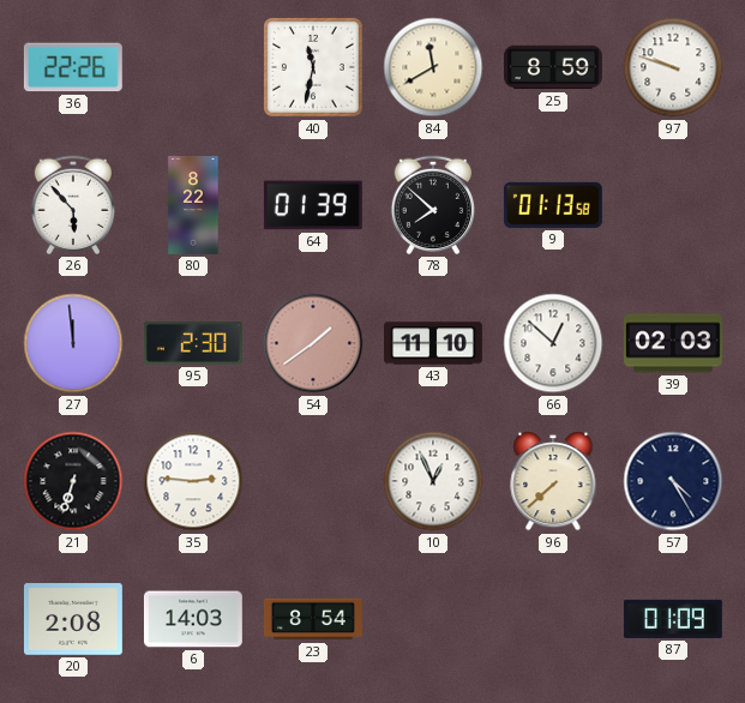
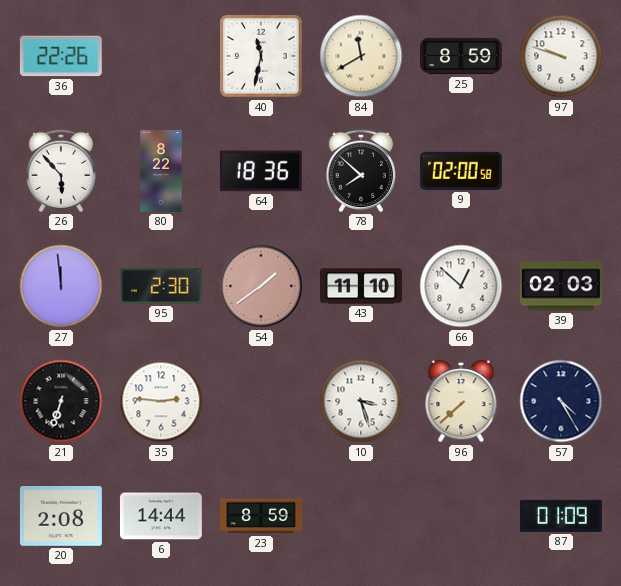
64: 01:39 -> 18:36
9: 01:13 -> 02:00
10: 12:56 -> 3:27
6: 14:03 -> 14:44
23: 8:54 -> 8:59
